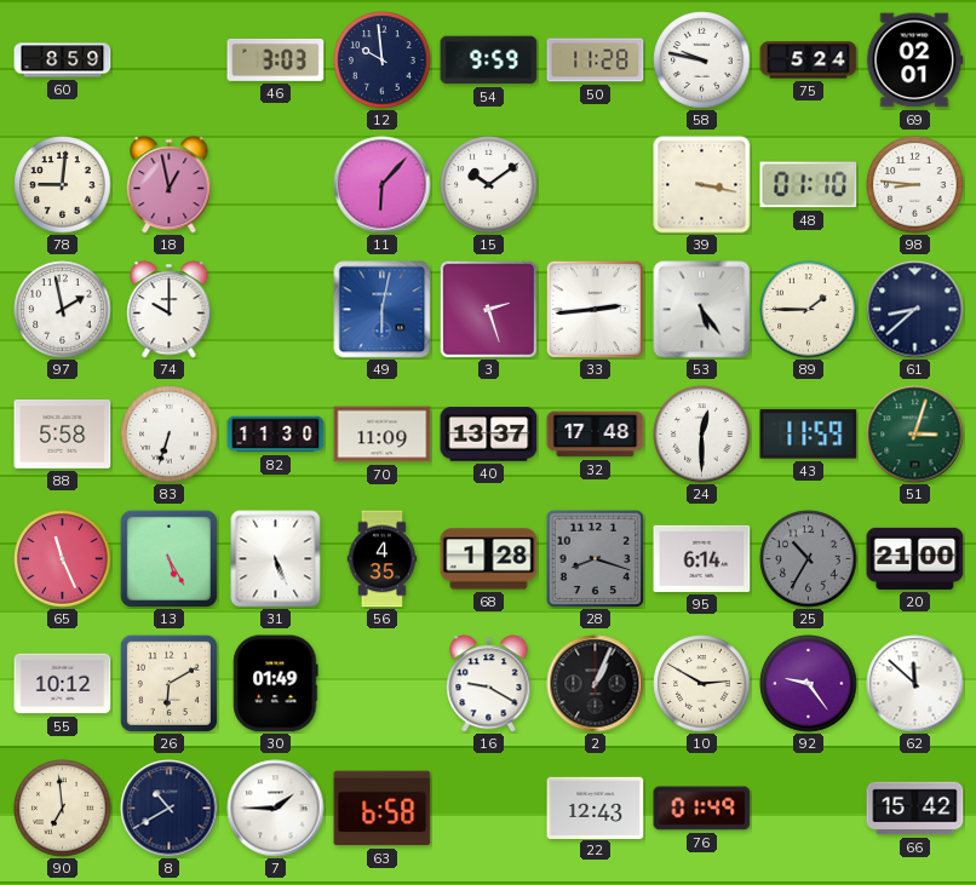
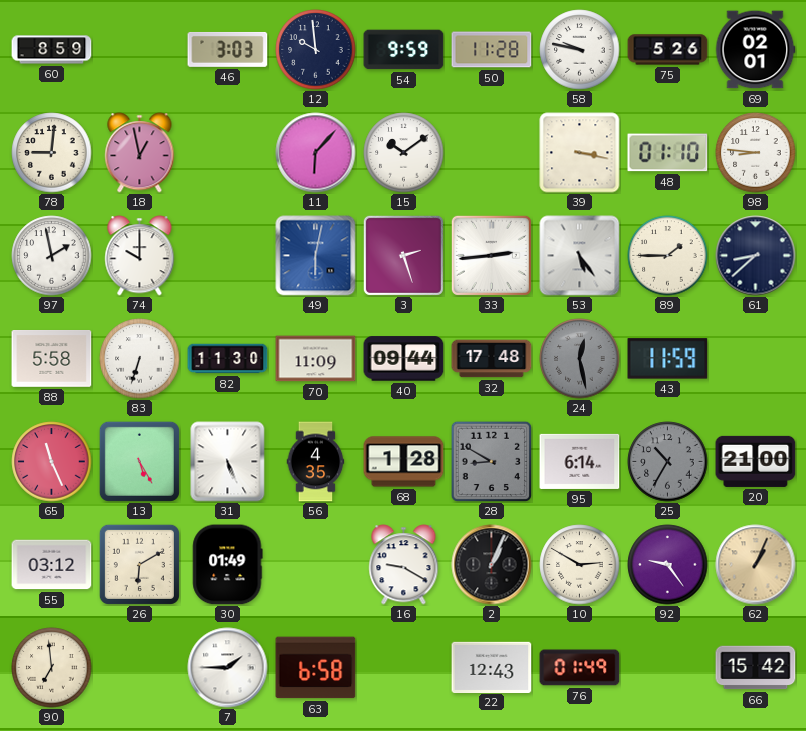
75: 5:24 -> 5:26
40: 13:37 -> 09:44
24: 12:30 -> 12:28
24 dial: white -> grey
51: 3:03 -> none
28: 8:18 -> 8:50
55: 10:12 -> 03:12
62: 11:52 -> 1:04
62 dial: white -> champagne
8: 10:40 -> none
